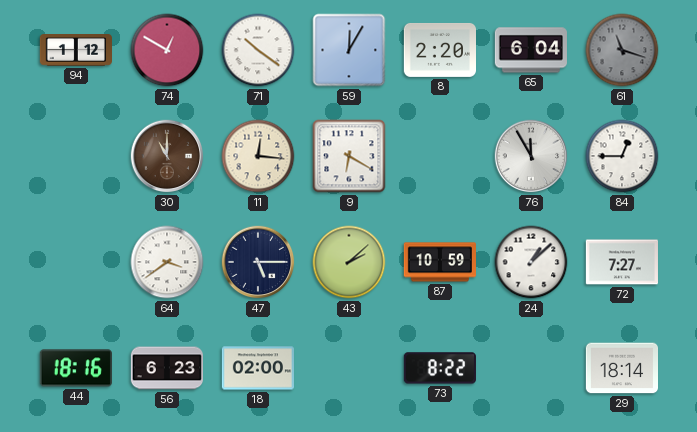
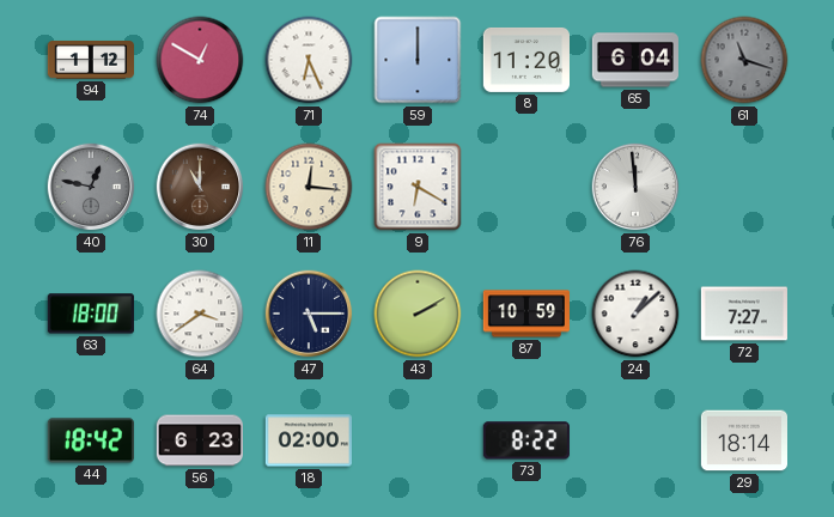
71: 10:21 -> 6:26
59: 12:05 -> 12:00
8: 2:20 -> 11:20
40: none -> 12:47
76: 11:55 -> 11:59
84: 12:45 -> none
63: none -> 18:00
43: 2:08 -> 2:10
44: 18:16 -> 18:42
